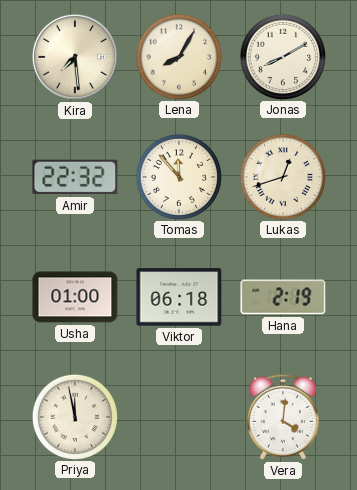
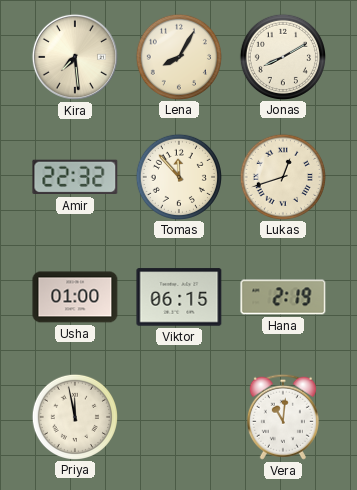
Viktor: 06:18 -> 06:15
Vera: 4:01 -> 11:01
